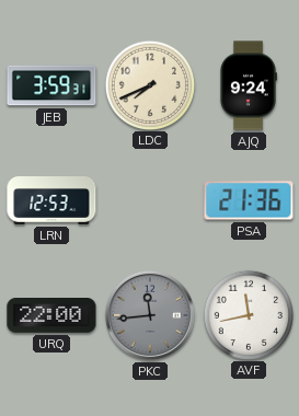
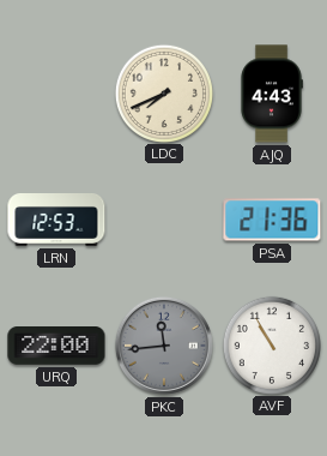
JEB: 3:59 -> none
AJQ: 9:24 -> 4:43
AVF: 11:43 -> 10:55
